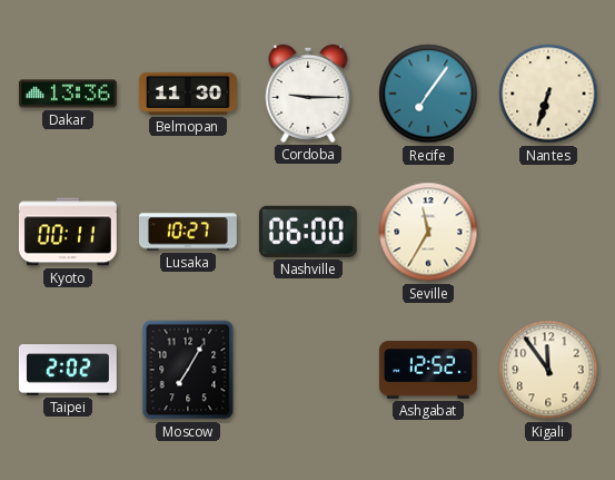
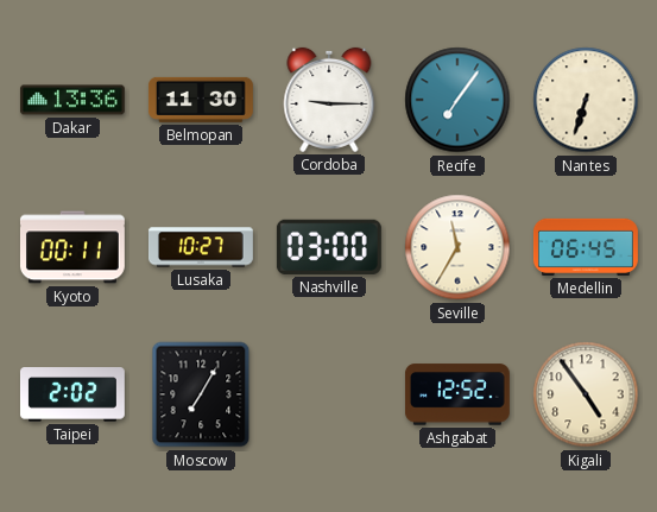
Nashville: 06:00 -> 03:00
Medellin: none -> 06:45
Kigali: 11:54 -> 4:54
